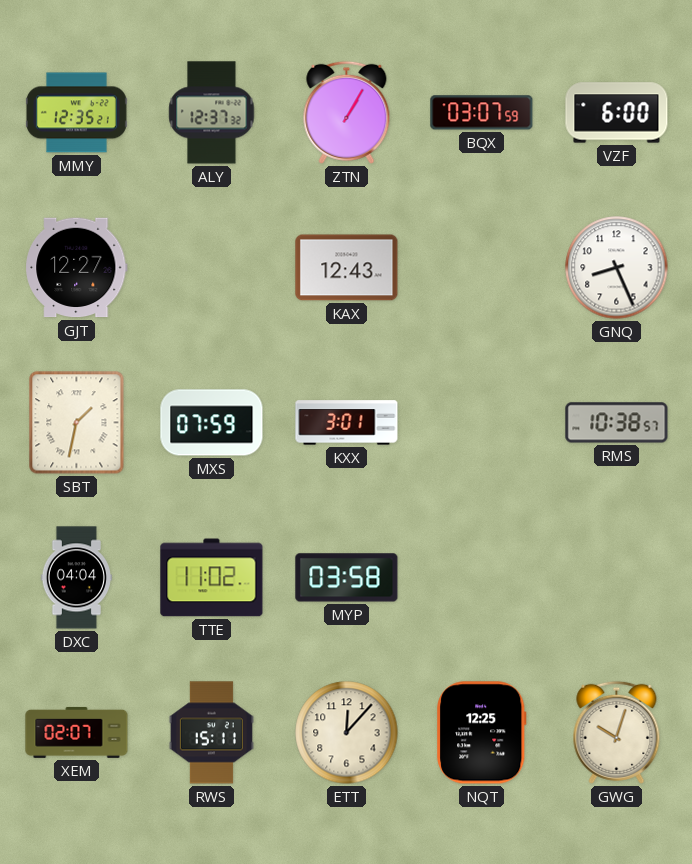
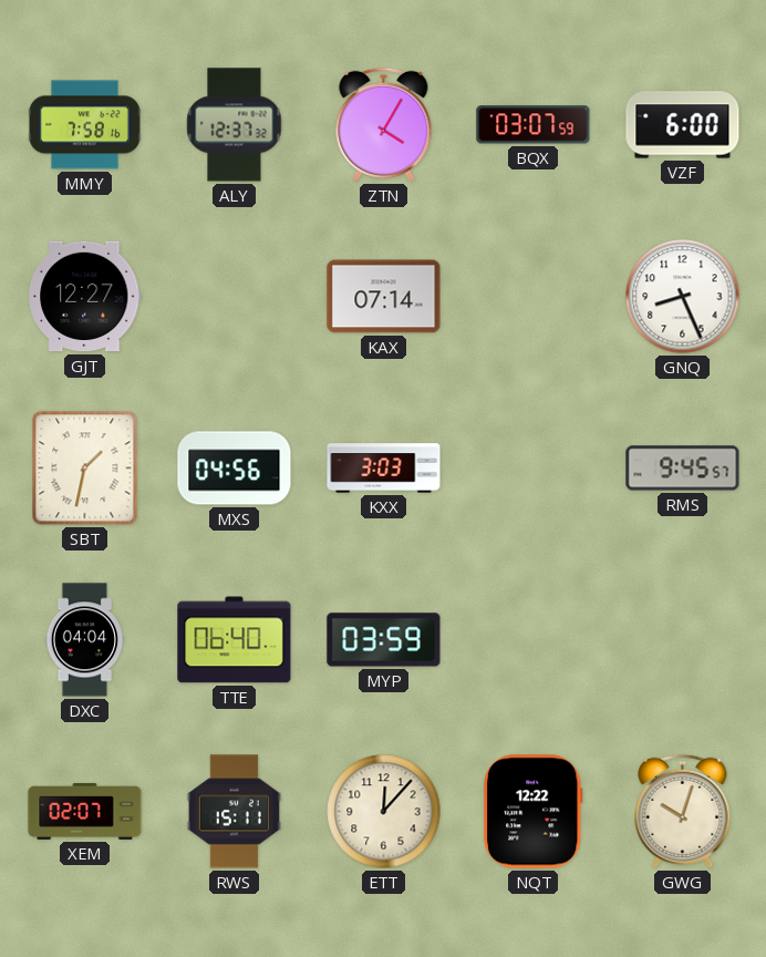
MMY: 12:35 -> 7:58
ZTN: 1:05 -> 4:05
KAX: 12:43 -> 07:14
MXS: 07:59 -> 04:56
KXX: 3:01 -> 3:03
RMS: 10:38 -> 9:45
TTE: 11:02 -> 06:40
MYP: 03:58 -> 03:59
NQT: 12:25 -> 12:22
